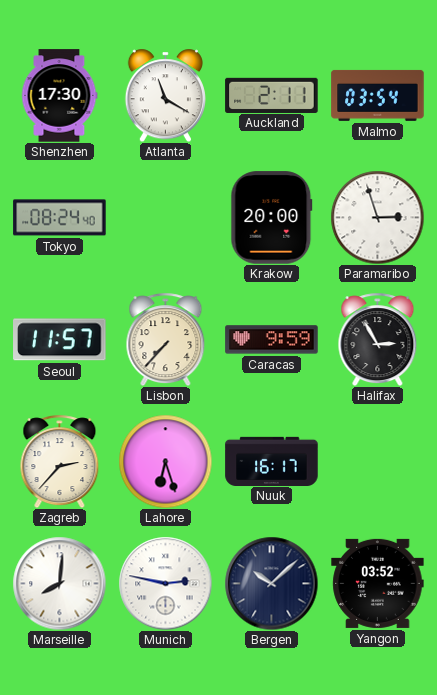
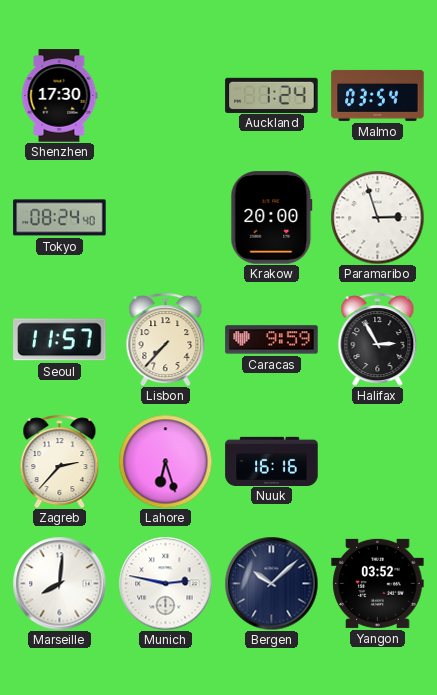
Atlanta: 11:20 -> none
Auckland: 2:11 -> 1:24
Nuuk: 16:17 -> 16:16
